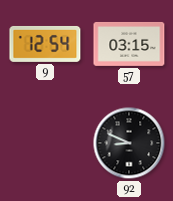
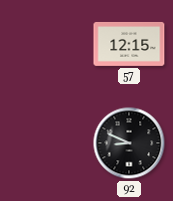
9: 12:54 -> none
57: 03:15 -> 12:15
